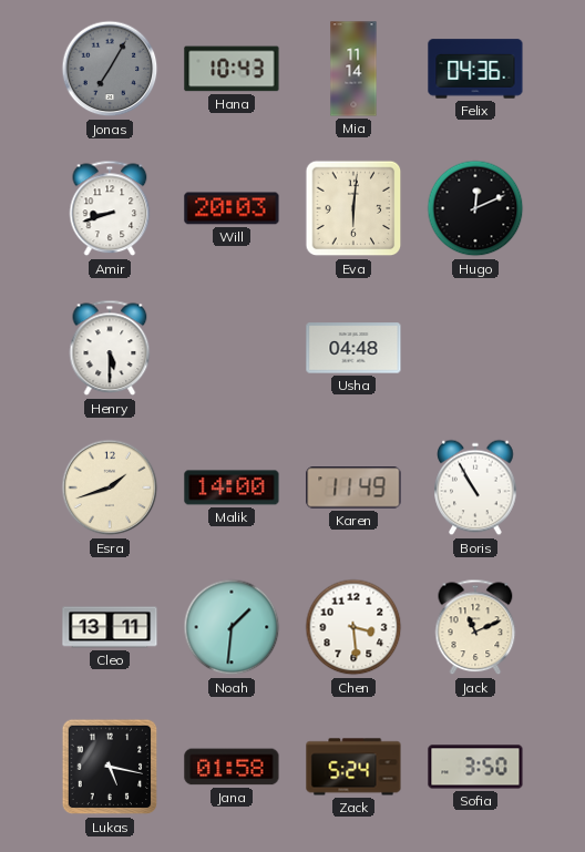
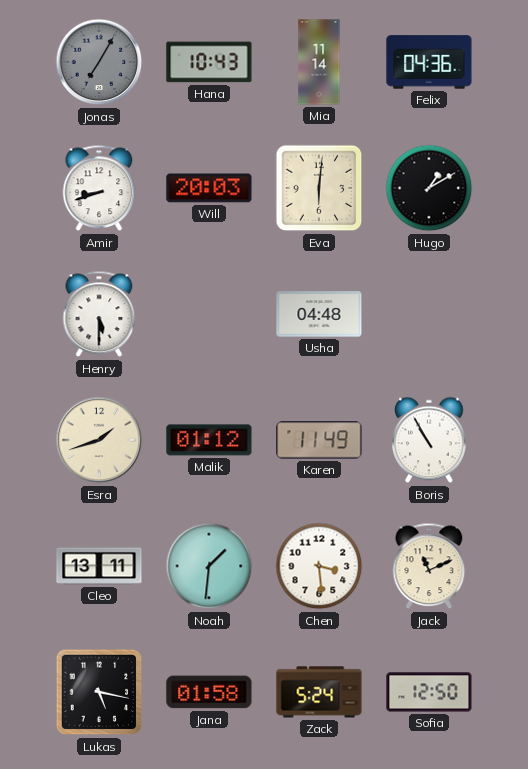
Hugo: 12:11 -> 1:10
Malik: 14:00 -> 01:12
Sofia: 3:50 -> 12:50
